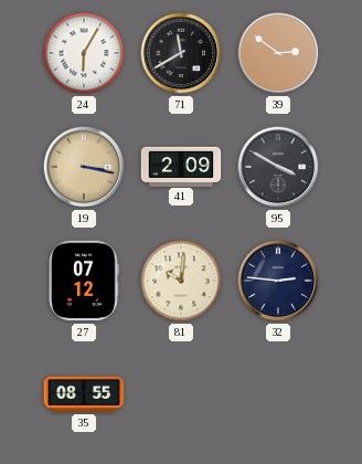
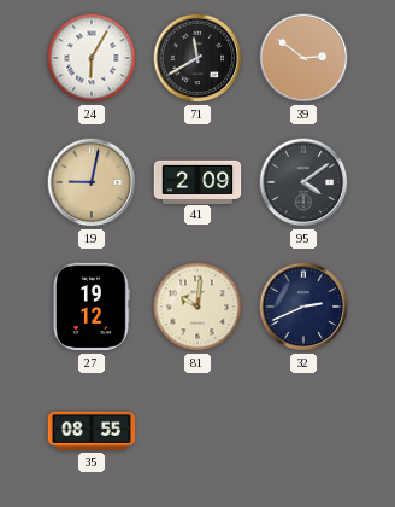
19: 3:17 -> 9:02
95: 3:50 -> 4:09
27: 07:12 -> 19:12
32: 2:46 -> 2:41
